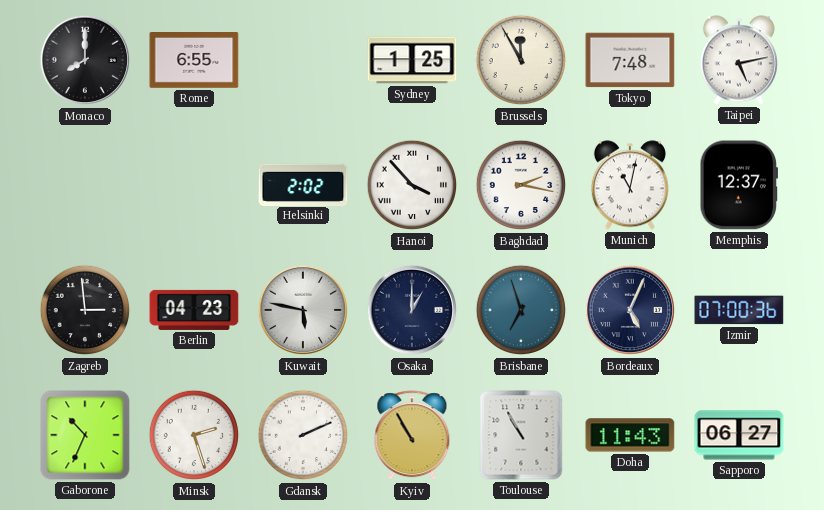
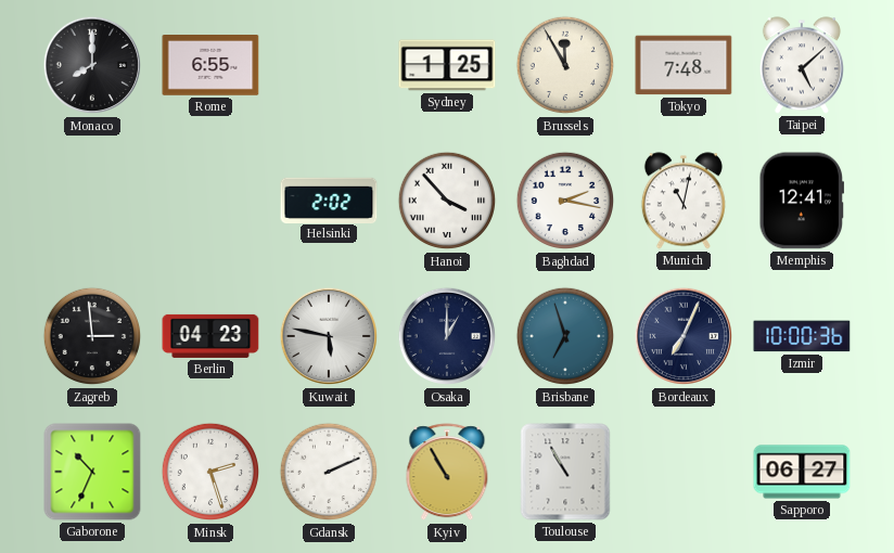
Taipei: 5:13 -> 5:08
Memphis: 12:37 -> 12:41
Bordeaux: 5:04 -> 7:04
Izmir: 07:00 -> 10:00
Doha: 11:43 -> none
